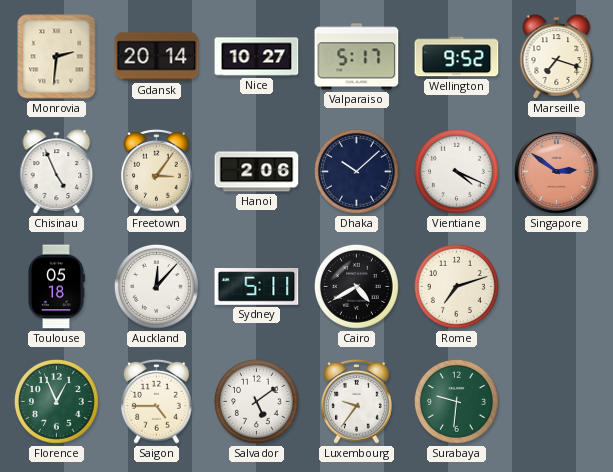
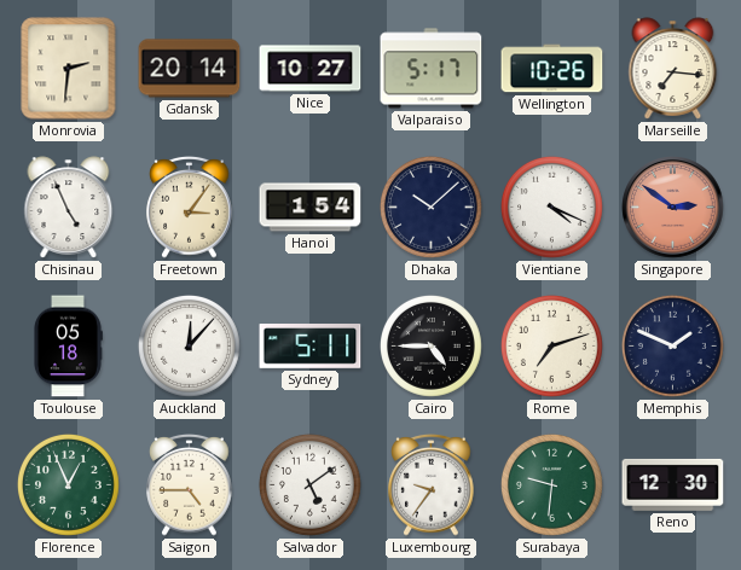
Wellington: 9:52 -> 10:26
Marseille: 7:18 -> 7:16
Hanoi: 2:06 -> 1:54
Cairo: 4:40 -> 4:45
Memphis: none -> 1:49
Reno: none -> 12:30
